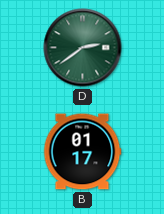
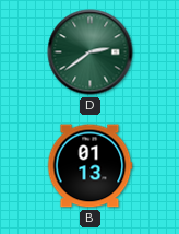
B: 01:17 -> 01:13
